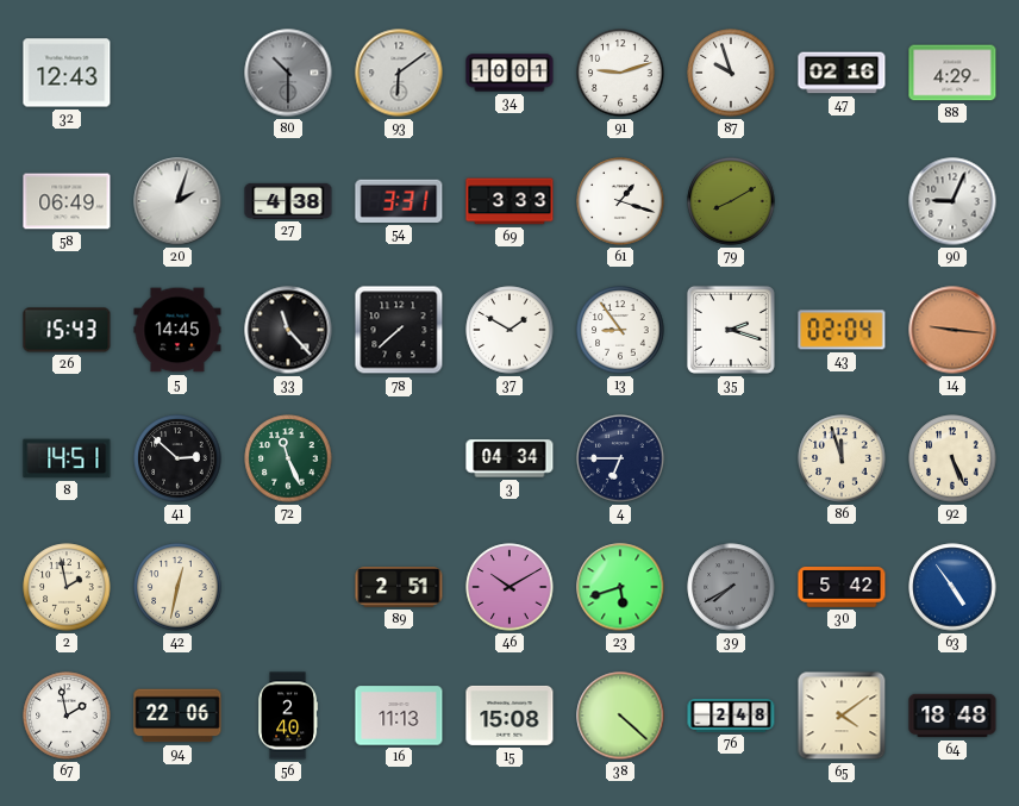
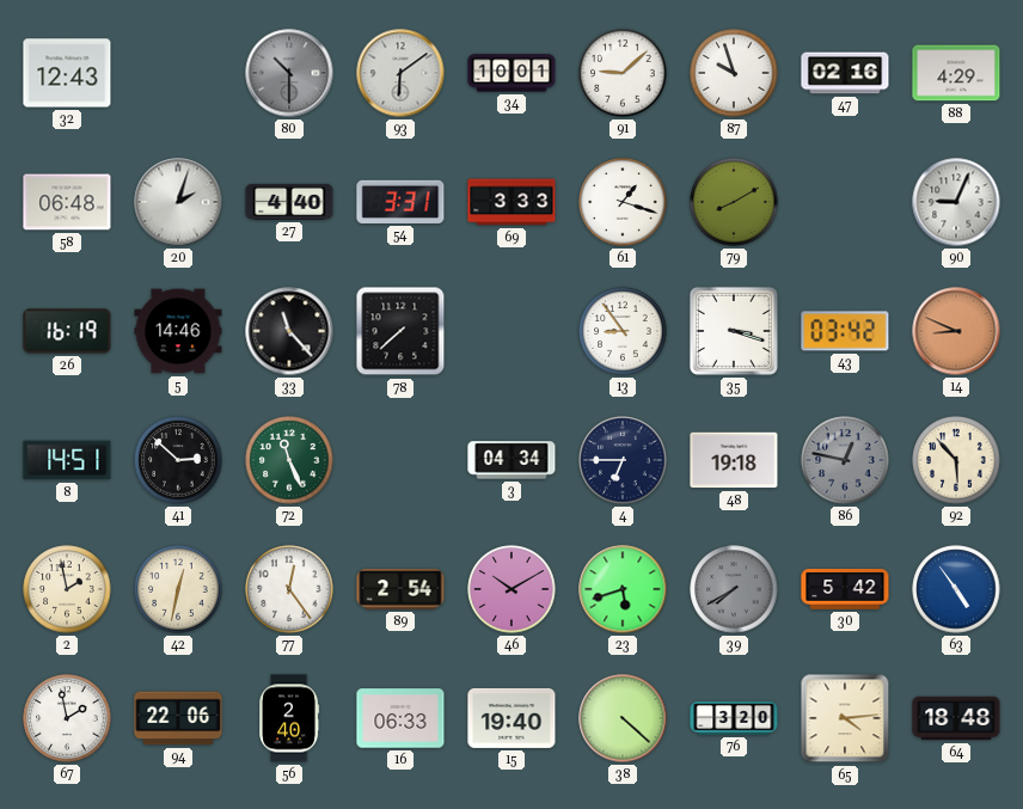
91: 9:12 -> 9:08
58: 06:49 -> 06:48
27: 4:38 -> 4:40
26: 15:43 -> 16:19
5: 14:45 -> 14:46
37: 1:50 -> none
35: 2:18 -> 3:18
43: 02:04 -> 03:42
14: 9:16 -> 8:49
48: none -> 19:18
86: 11:57 -> 12:47
86 dial: cream -> grey
92: 5:26 -> 5:53
77: none -> 12:24
89: 2:51 -> 2:54
16: 11:13 -> 06:33
15: 15:08 -> 19:40
76: 2:48 -> 3:20
65: 4:09 -> 4:14
